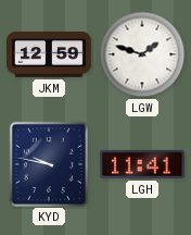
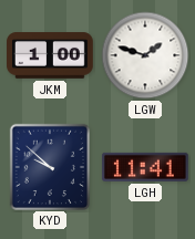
JKM: 12:59 -> 1:00
KYD: 9:47 -> 9:52
